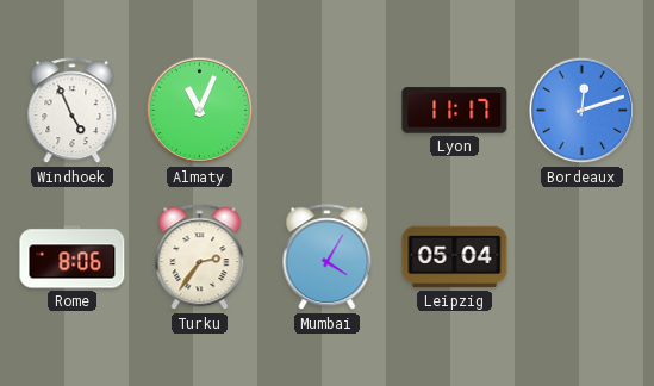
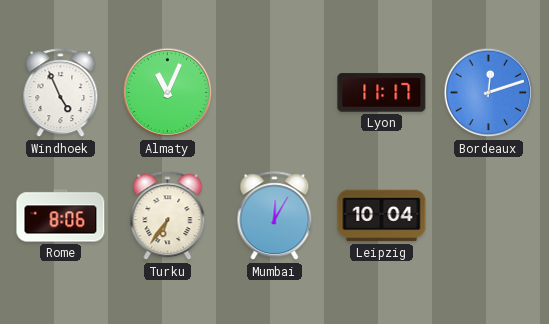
Turku: 2:36 -> 6:36
Mumbai: 4:05 -> 12:05
Leipzig: 05:04 -> 10:04
